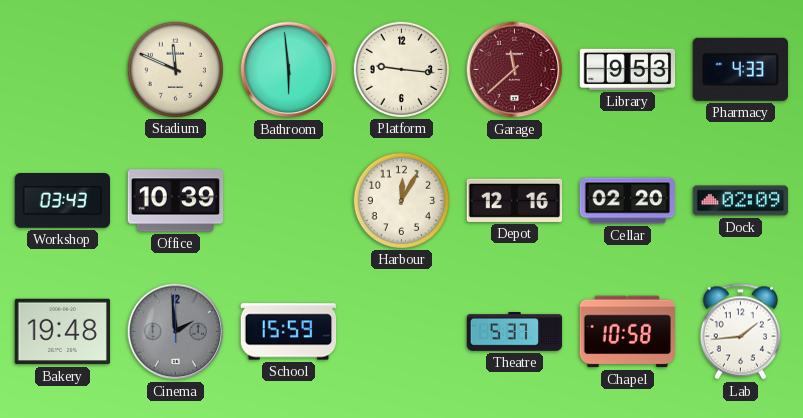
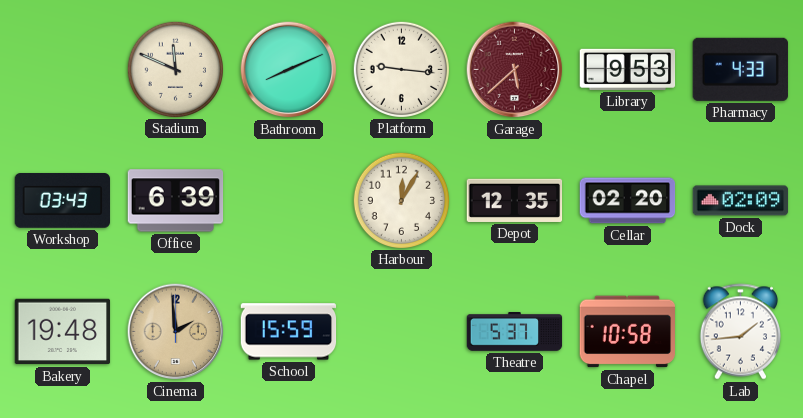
Bathroom: 5:59 -> 8:11
Garage: 11:38 -> 5:38
Office: 10:39 -> 6:39
Depot: 12:16 -> 12:35
Cinema dial: grey -> champagne
